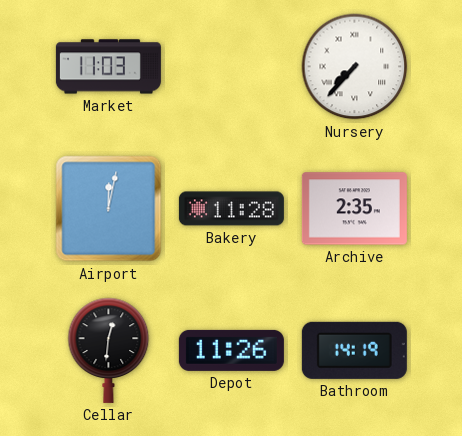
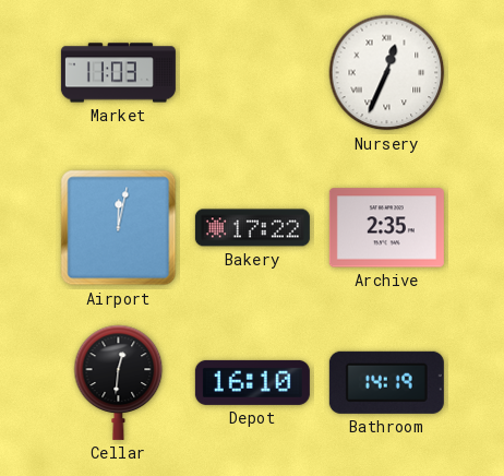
Nursery: 7:37 -> 12:34
Bakery: 11:28 -> 17:22
Depot: 11:26 -> 16:10
